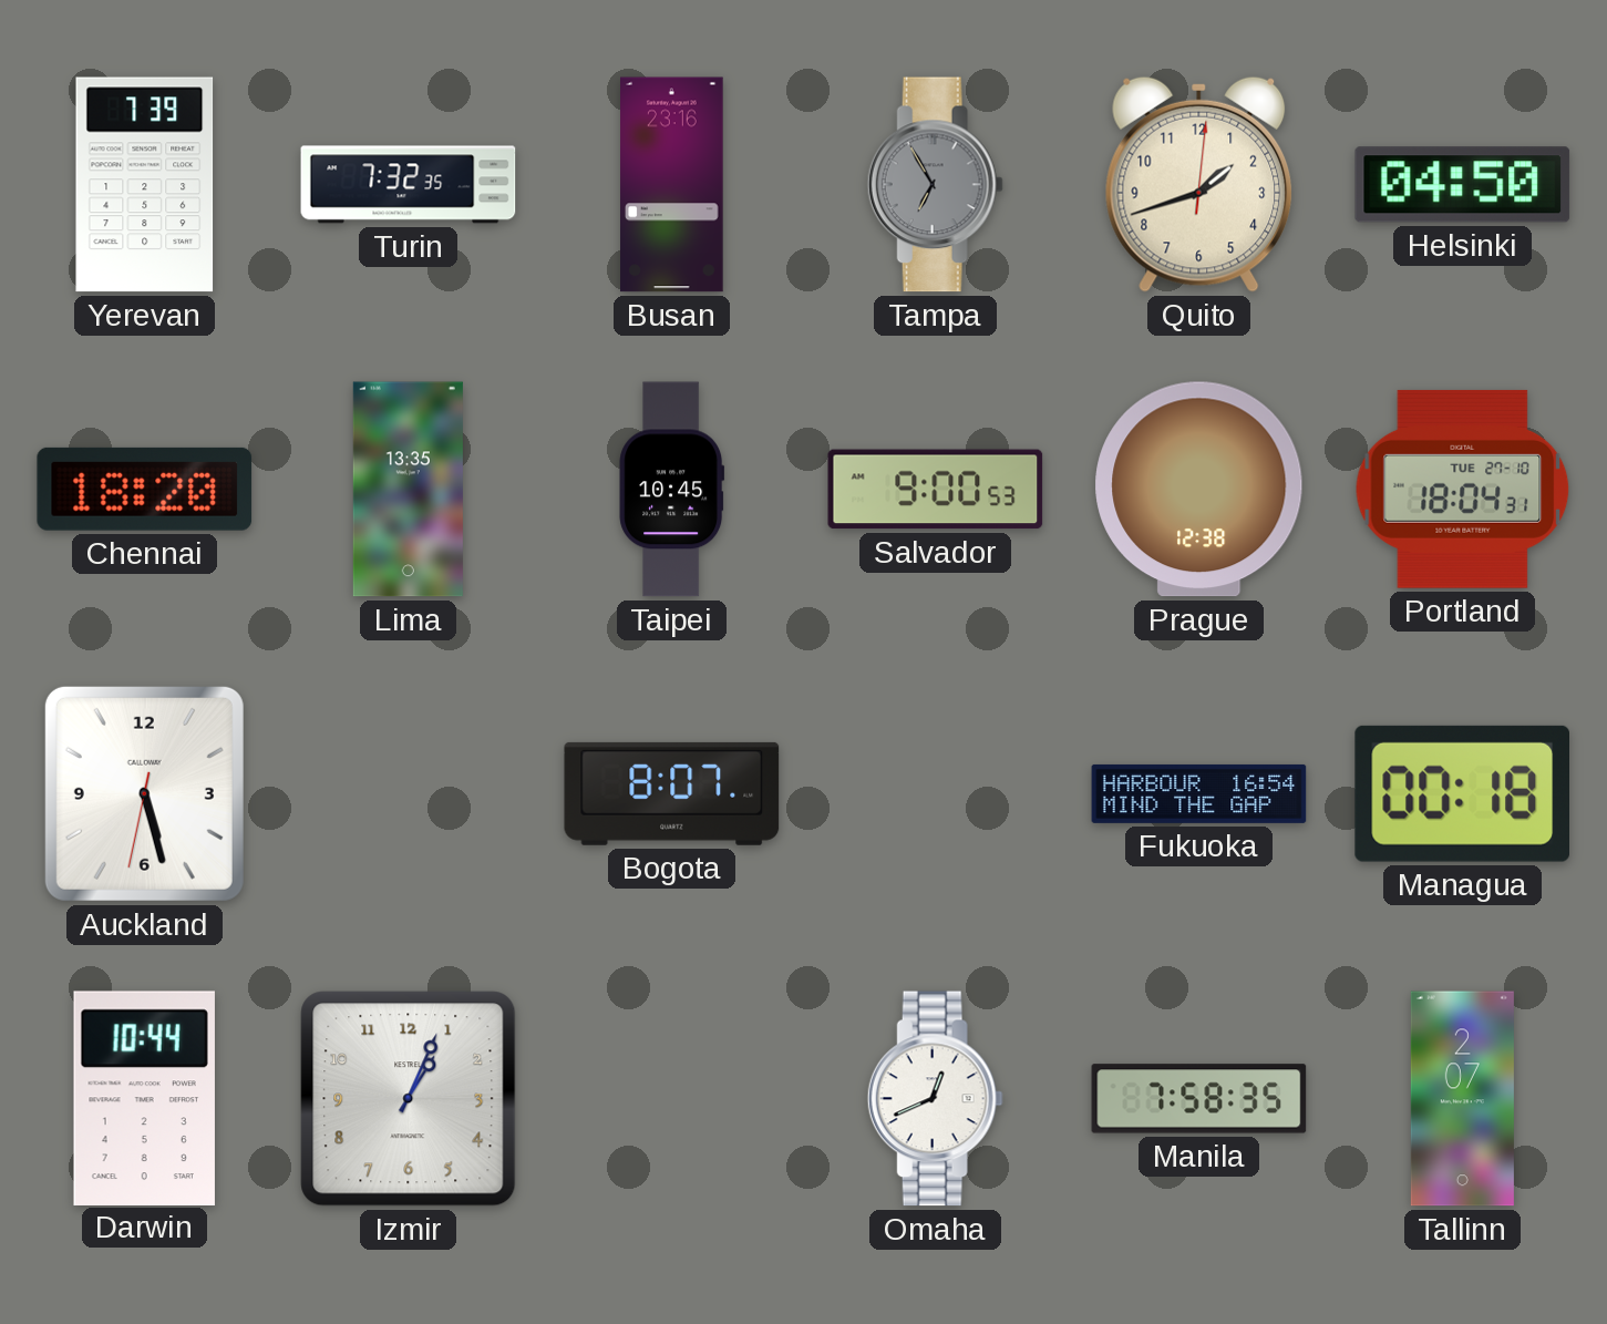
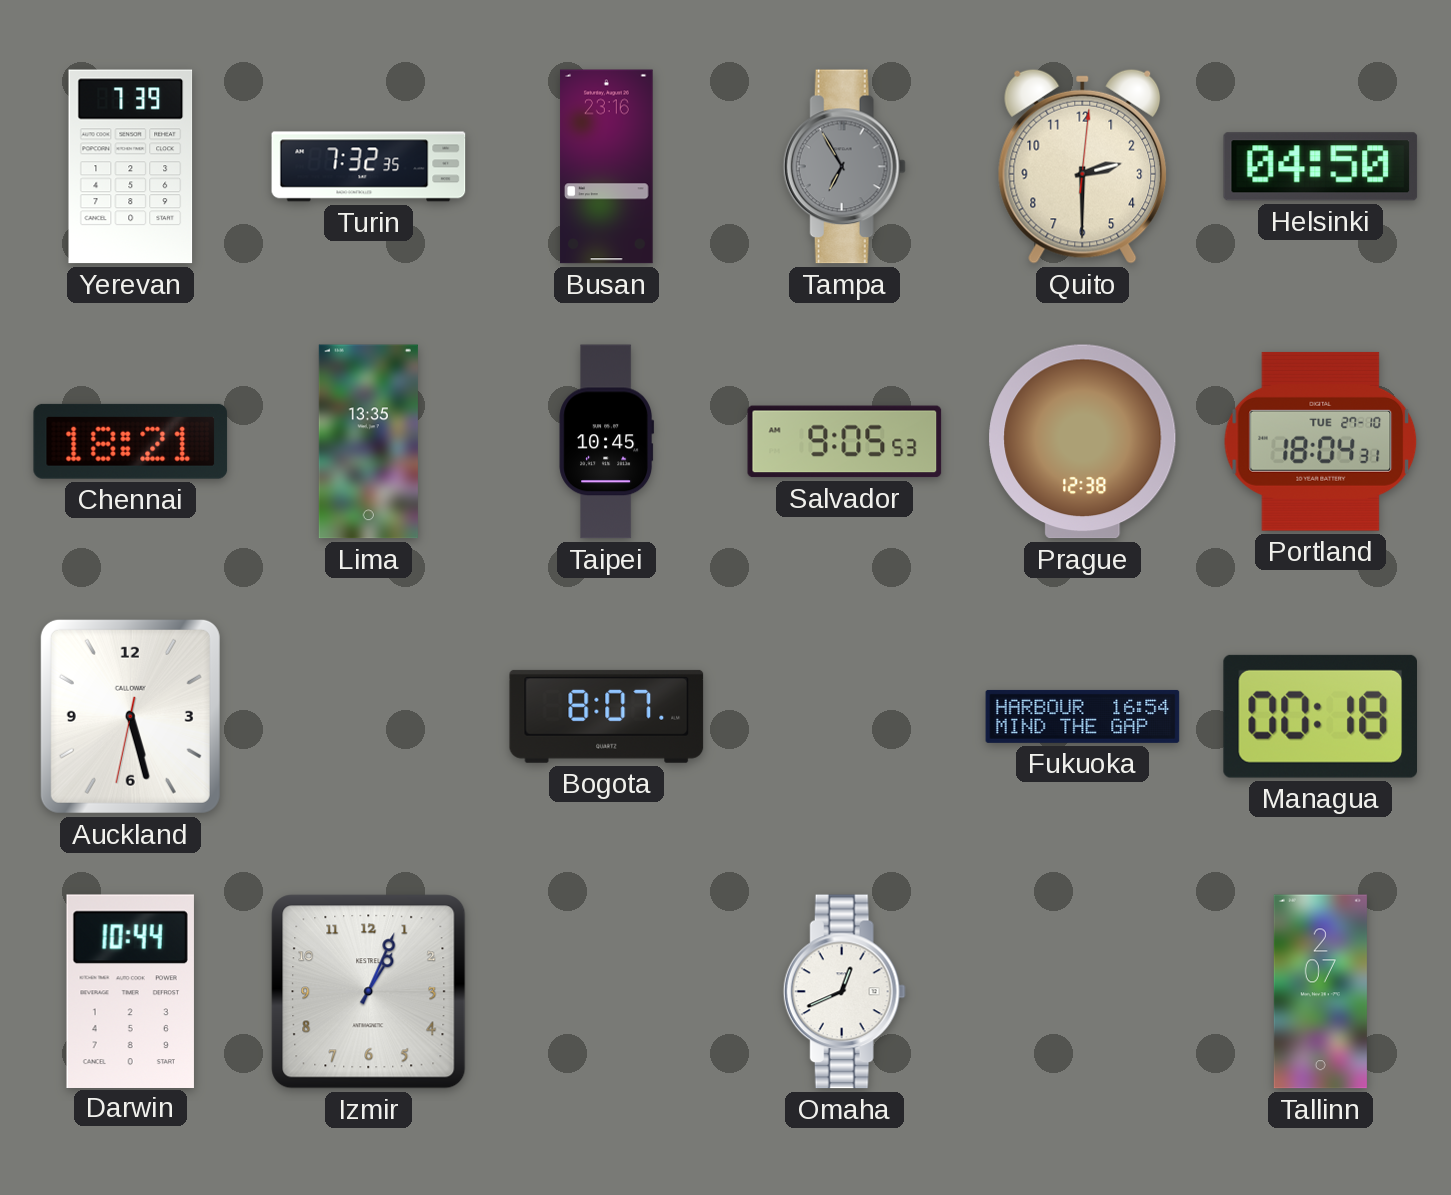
Quito: 1:42 -> 2:30
Chennai: 18:20 -> 18:21
Salvador: 9:00 -> 9:05
Manila: 7:58 -> none
